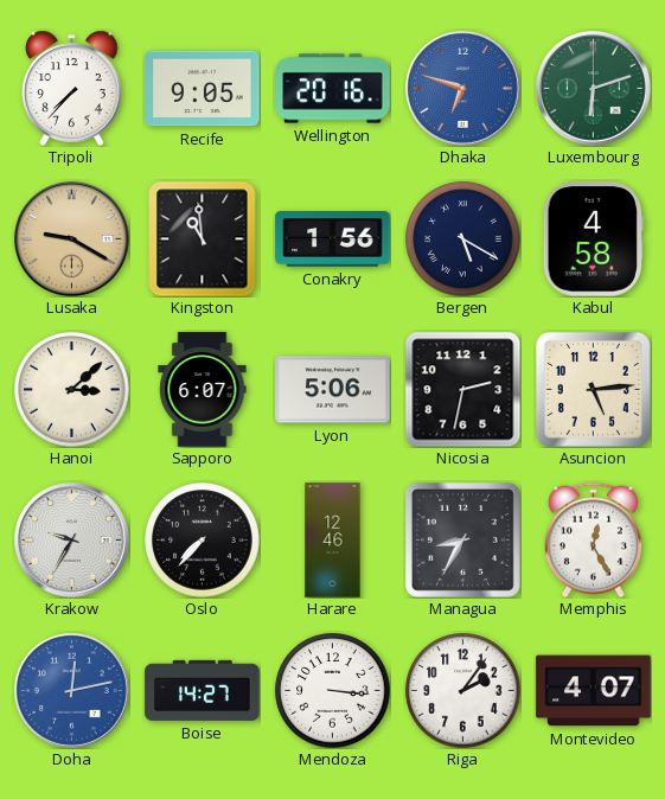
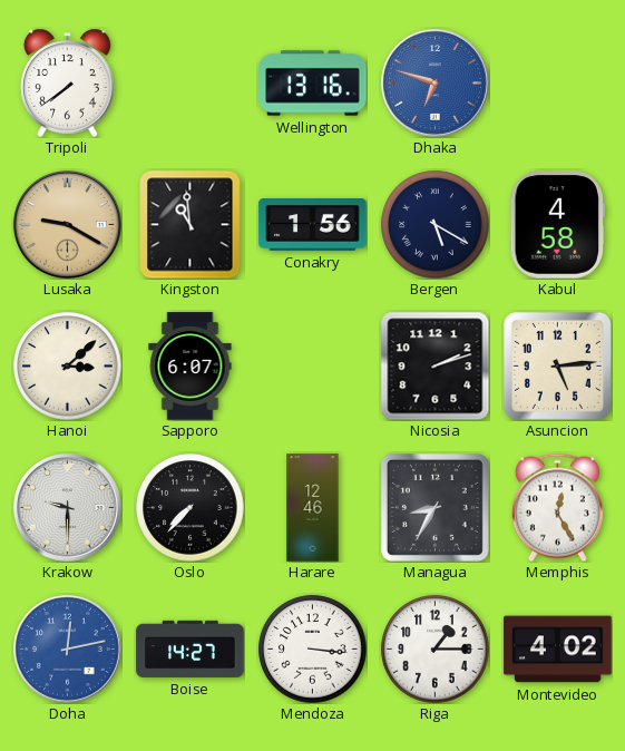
Tripoli: 7:37 -> 7:39
Recife: 9:05 -> none
Wellington: 20:16 -> 13:16
Luxembourg: 6:12 -> none
Lyon: 5:06 -> none
Nicosia: 2:32 -> 2:12
Krakow: 9:35 -> 9:30
Riga: 2:06 -> 1:15
Montevideo: 4:07 -> 4:02
